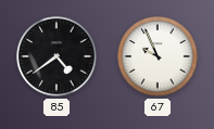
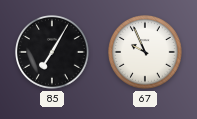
85: 4:39 -> 7:05
